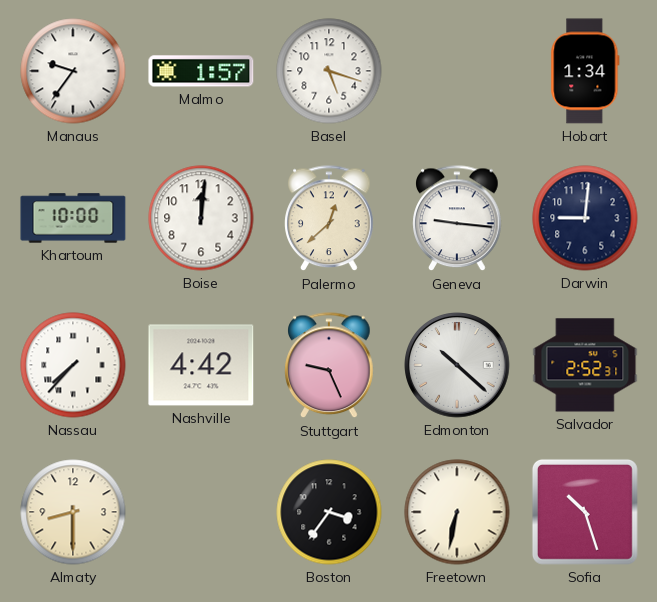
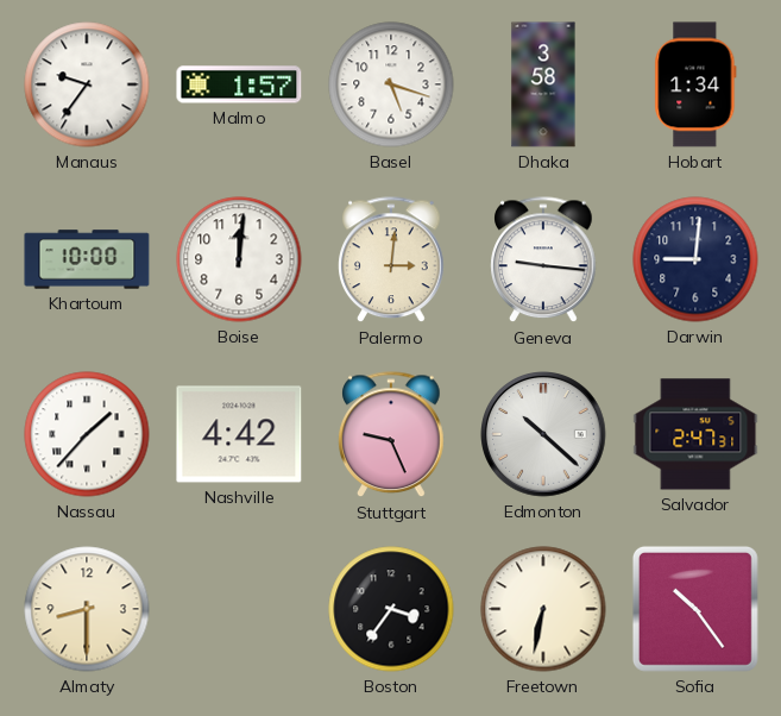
Dhaka: none -> 3:58
Palermo: 12:38 -> 3:01
Nassau: 7:37 -> 1:37
Salvador: 2:52 -> 2:47
Sofia: 10:27 -> 10:24
